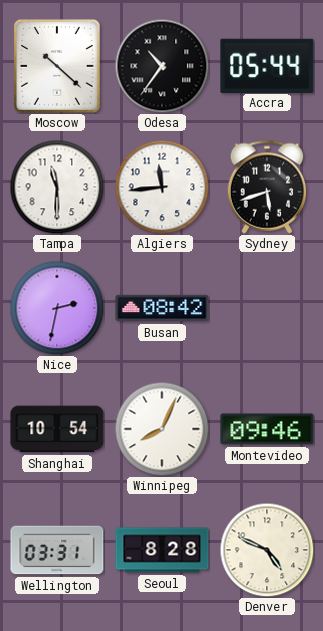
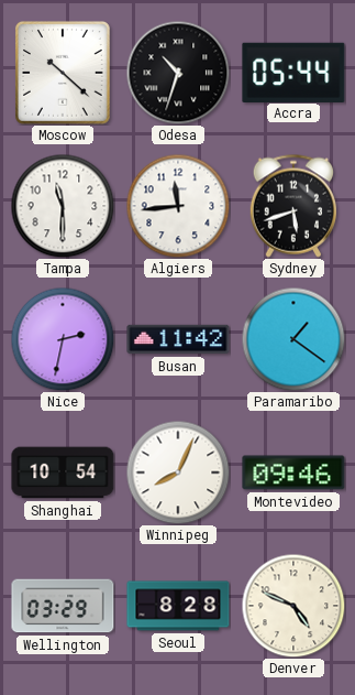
Odesa: 10:36 -> 10:33
Busan: 08:42 -> 11:42
Paramaribo: none -> 1:21
Wellington: 03:31 -> 03:29
